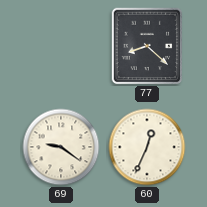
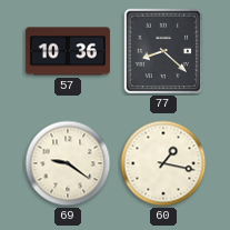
57: none -> 10:36
60: 12:34 -> 1:17
